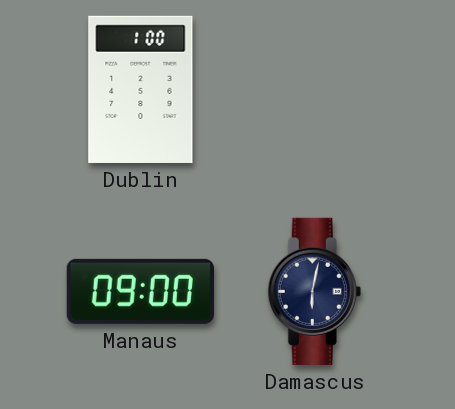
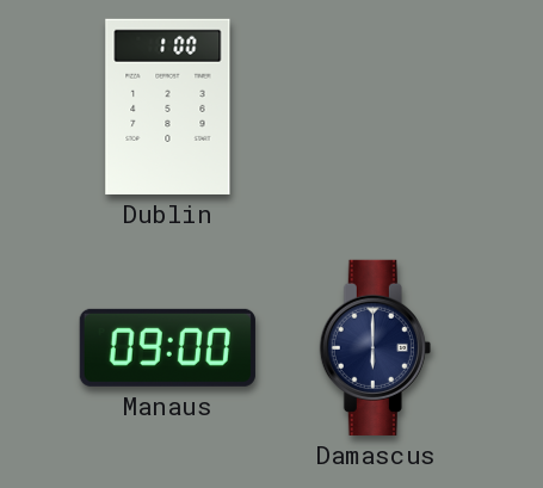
Damascus: 6:02 -> 6:00
